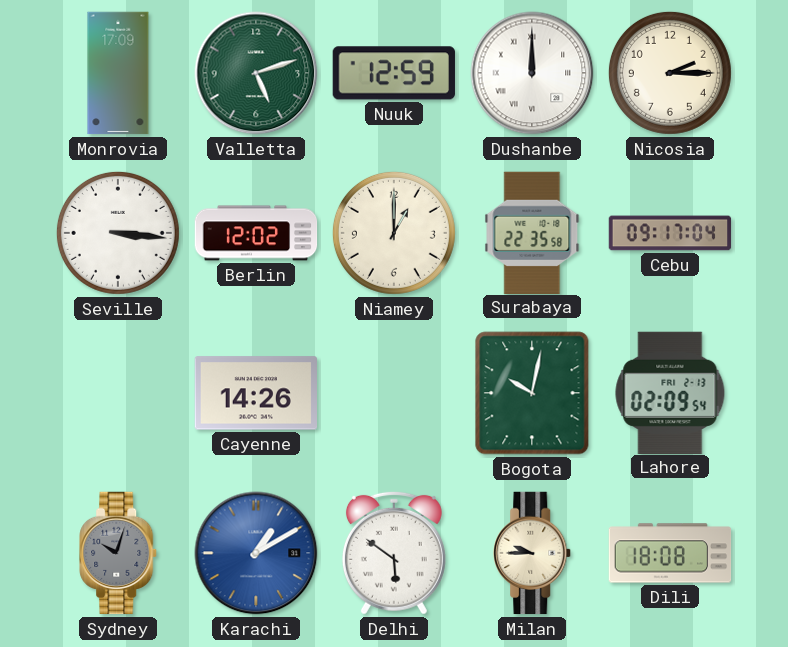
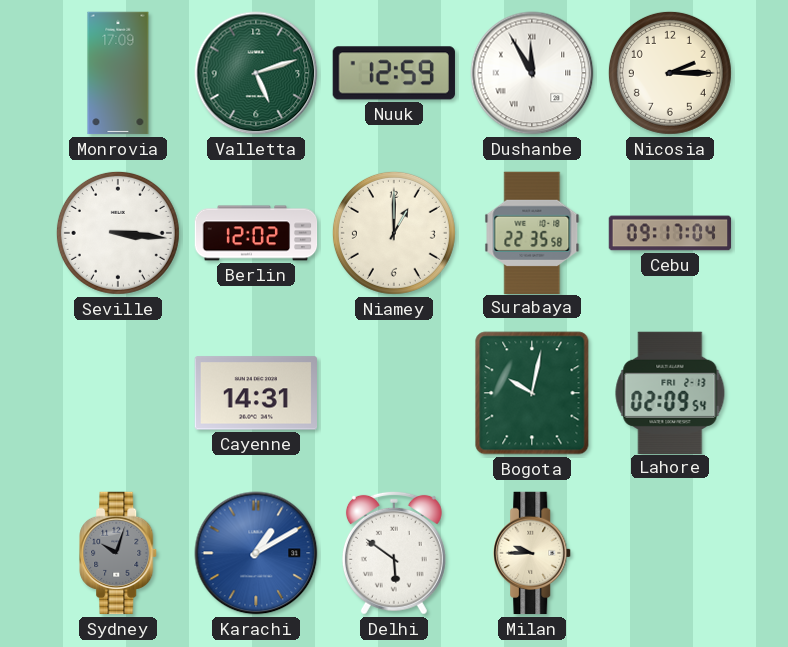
Dushanbe: 12:00 -> 11:55
Cayenne: 14:26 -> 14:31
Dili: 18:08 -> none
